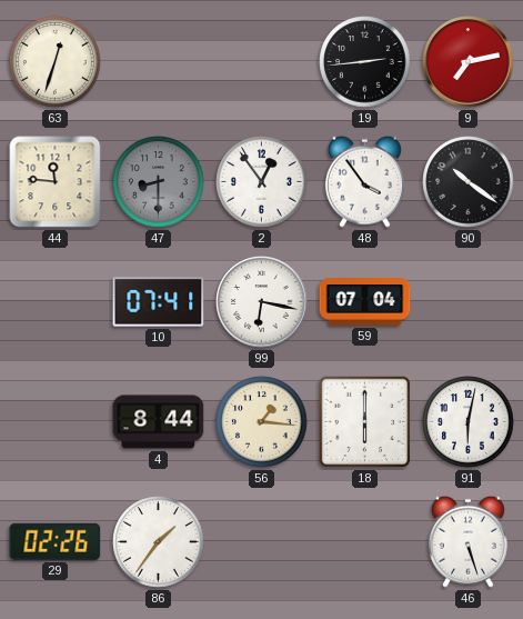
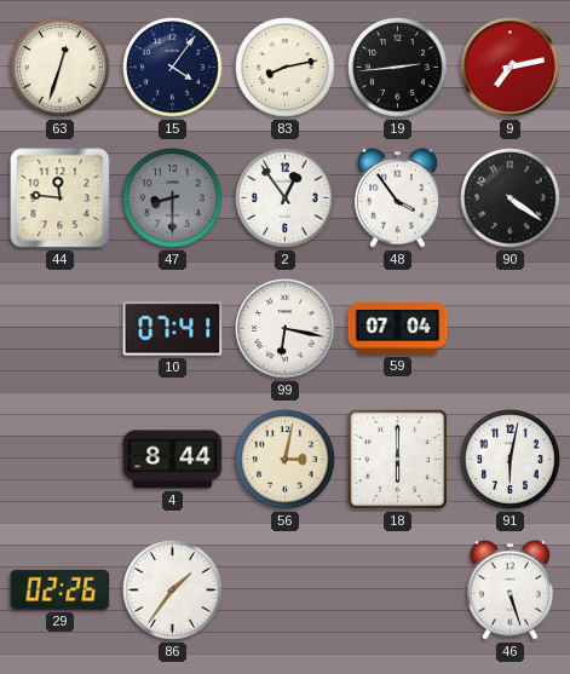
15: none -> 4:06
83: none -> 8:13
90: 10:21 -> 4:21
56: 1:16 -> 3:02
